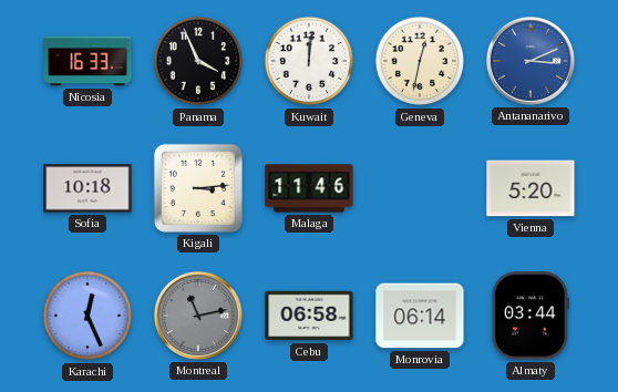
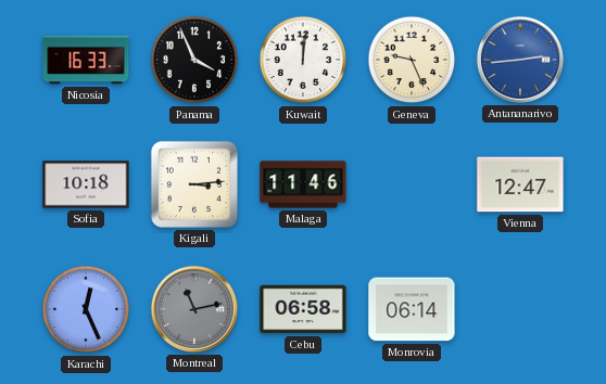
Geneva: 12:32 -> 9:26
Antananarivo: 3:11 -> 2:44
Vienna: 5:20 -> 12:47
Almaty: 03:44 -> none
